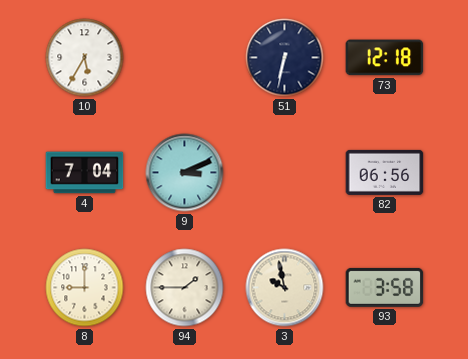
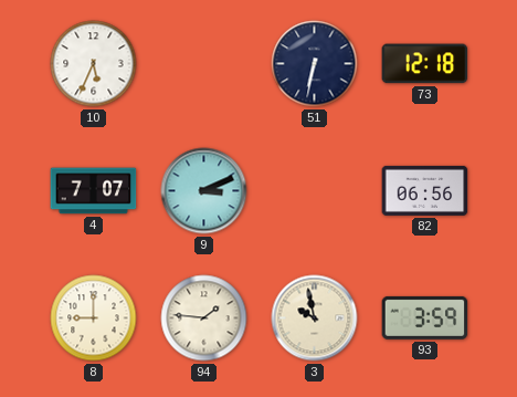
10: 5:35 -> 5:34
4: 7:04 -> 7:07
94: 1:45 -> 1:46
93: 3:58 -> 3:59
